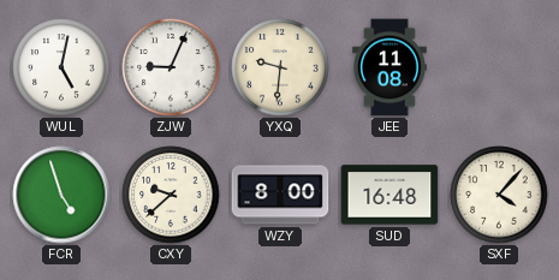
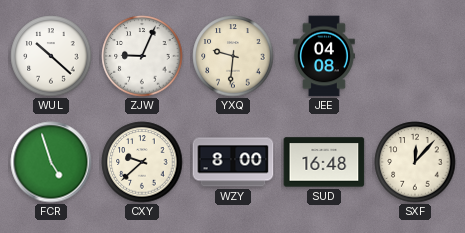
WUL: 5:02 -> 10:22
JEE: 11:08 -> 04:08
SXF: 4:07 -> 12:07
